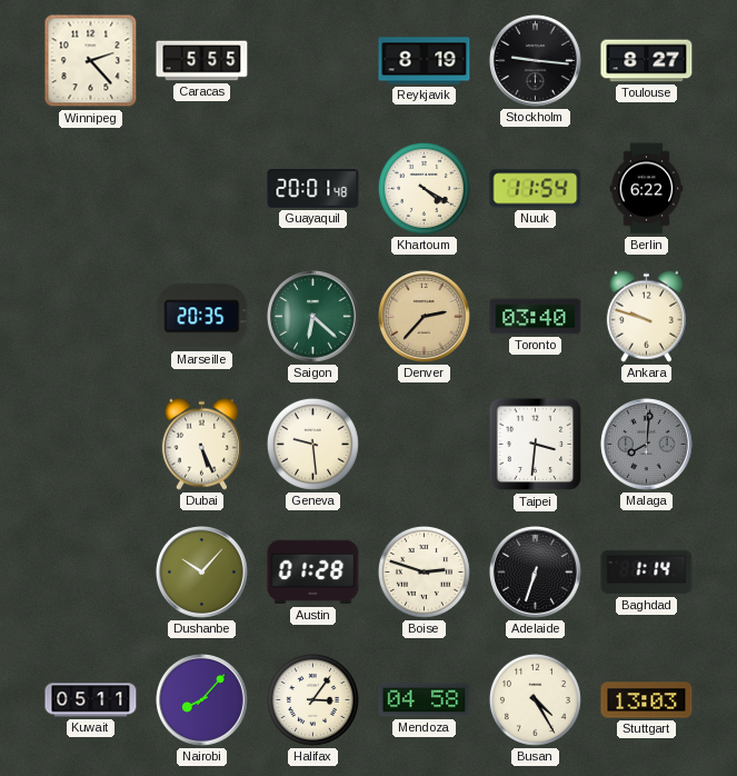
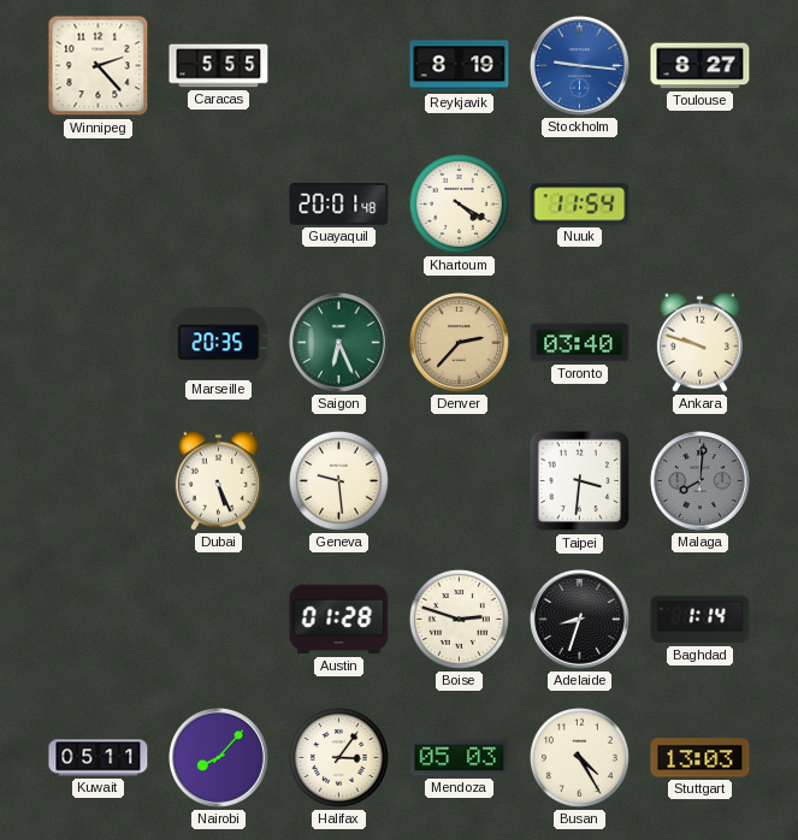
Stockholm dial: black -> blue
Berlin: 6:22 -> none
Saigon: 6:22 -> 6:26
Dushanbe: 10:07 -> none
Adelaide: 6:33 -> 8:33
Mendoza: 04:58 -> 05:03
